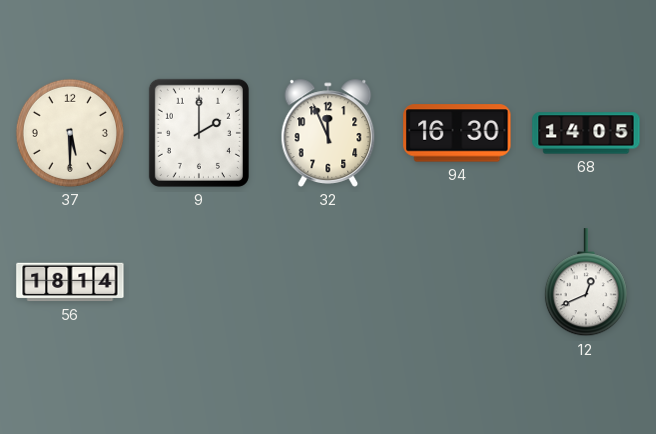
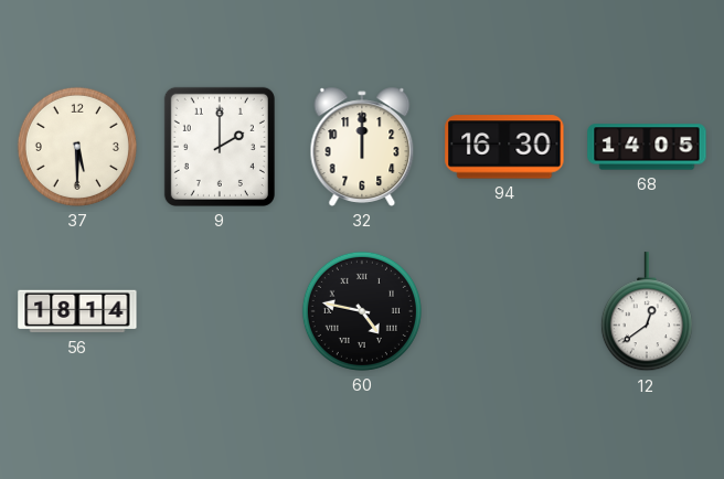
32: 11:56 -> 12:00
60: none -> 4:47
12: 12:41 -> 12:39
